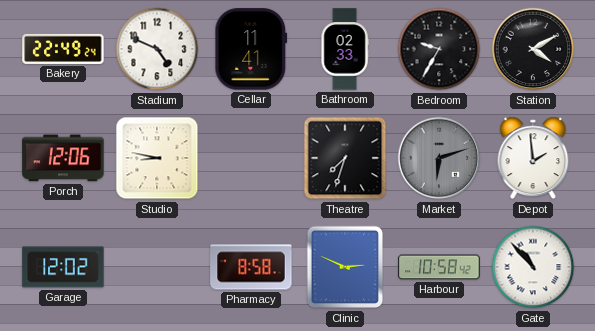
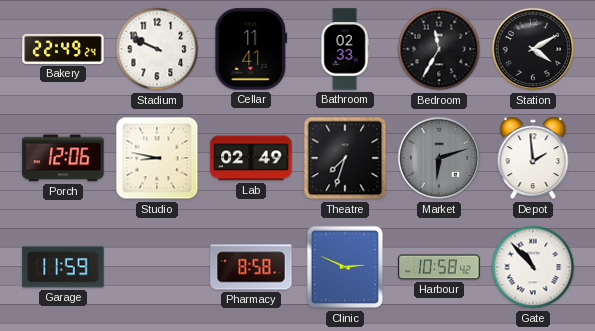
Stadium: 4:49 -> 9:49
Bedroom: 9:35 -> 11:35
Lab: none -> 02:49
Garage: 12:02 -> 11:59
